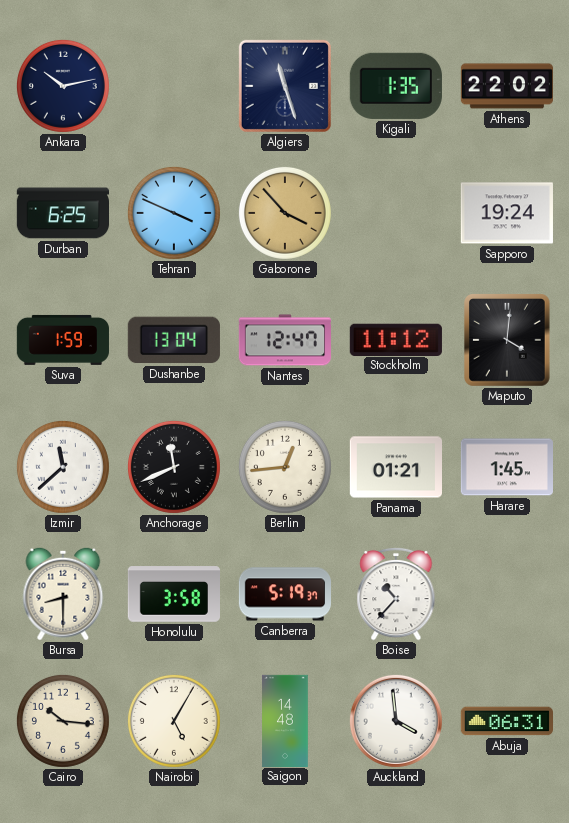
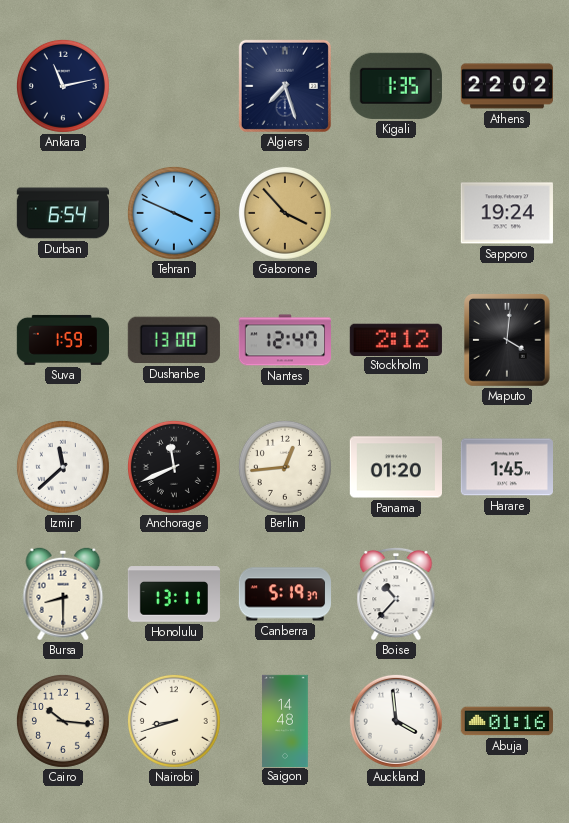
Ankara: 10:13 -> 11:13
Algiers: 11:27 -> 7:27
Durban: 6:25 -> 6:54
Dushanbe: 13:04 -> 13:00
Stockholm: 11:12 -> 2:12
Panama: 01:21 -> 01:20
Honolulu: 3:58 -> 13:11
Nairobi: 5:05 -> 8:42
Abuja: 06:31 -> 01:16
